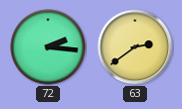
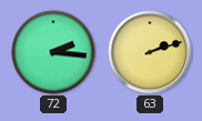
63: 2:39 -> 2:12
